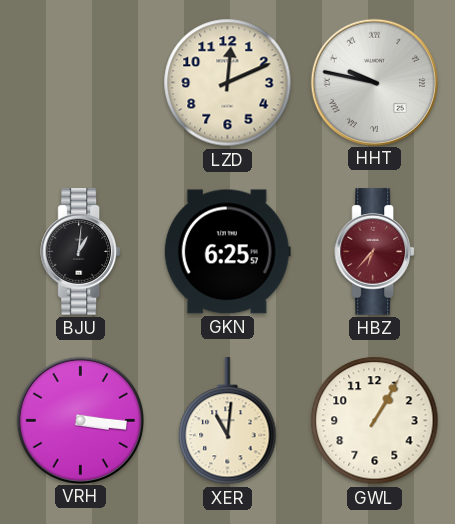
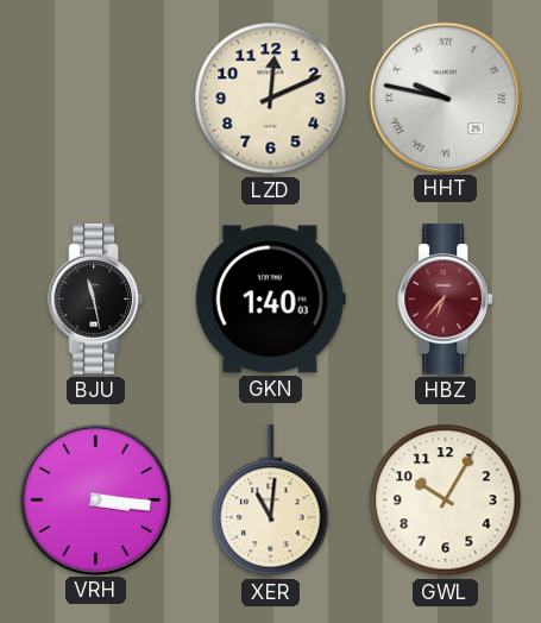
BJU: 1:01 -> 11:28
GKN: 6:25 -> 1:40
GWL: 1:05 -> 10:05
